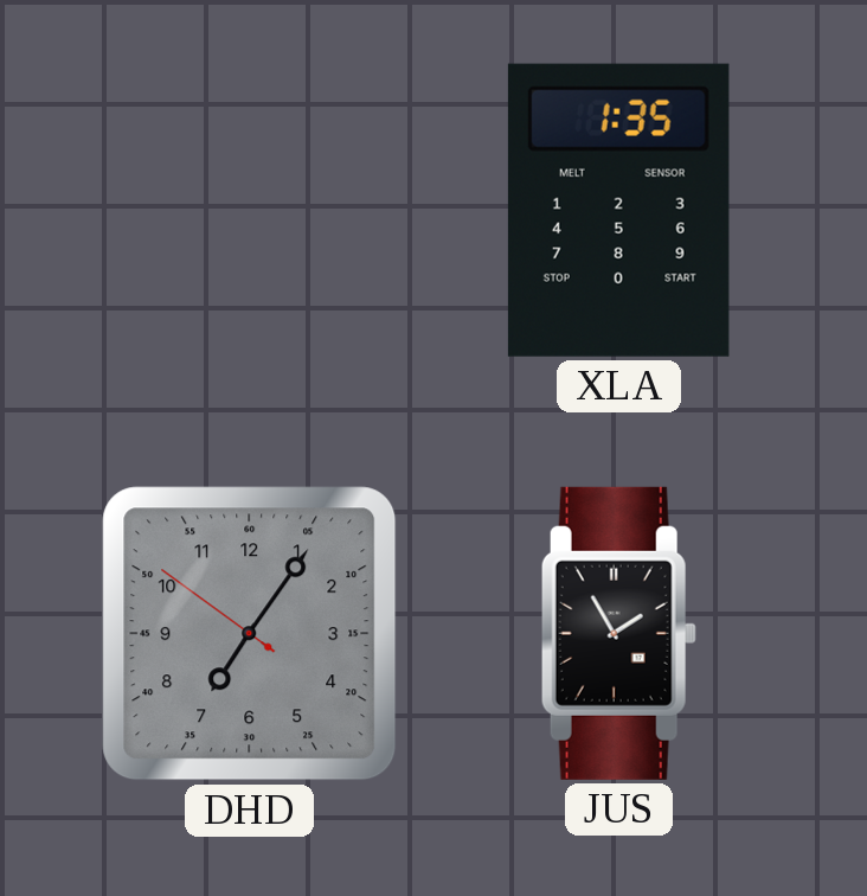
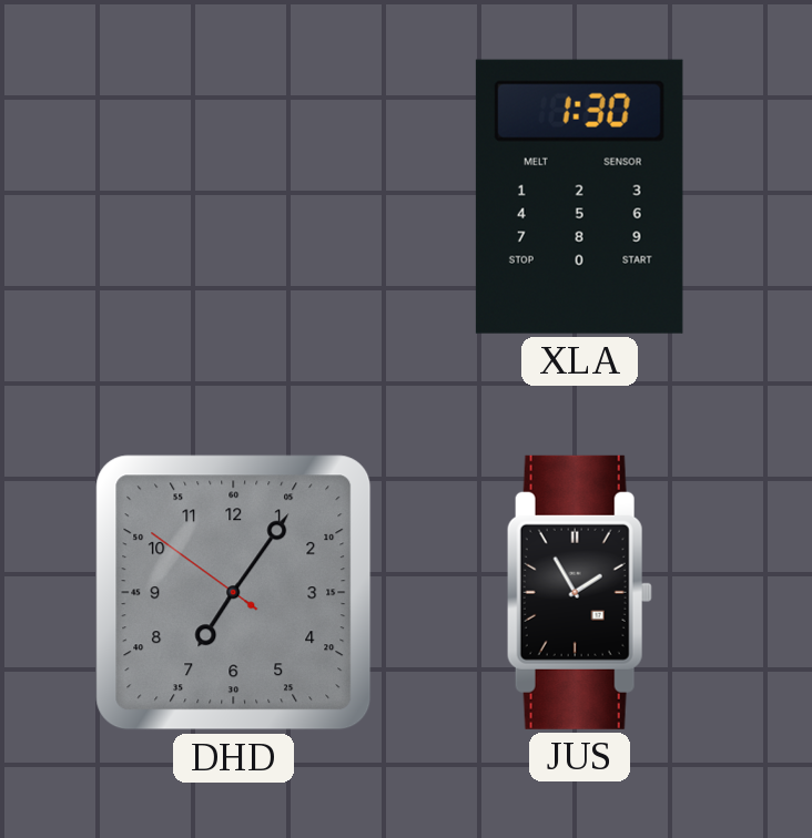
XLA: 1:35 -> 1:30
